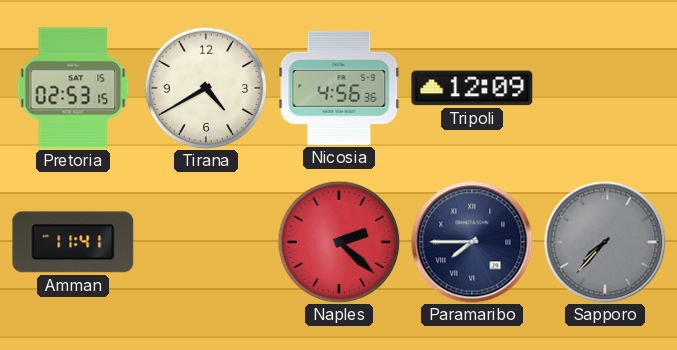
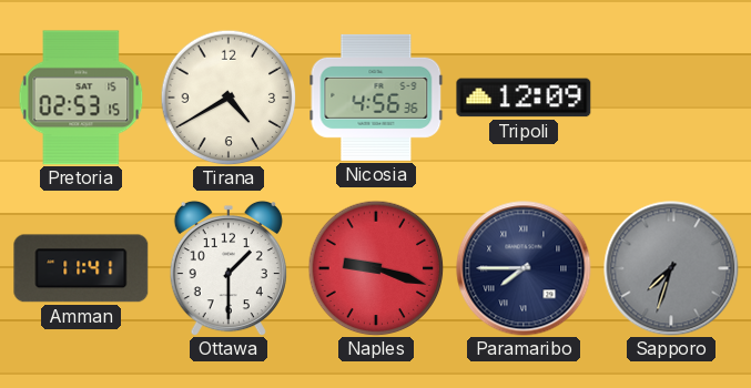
Ottawa: none -> 1:30
Naples: 2:22 -> 9:18
Sapporo: 7:37 -> 7:33
